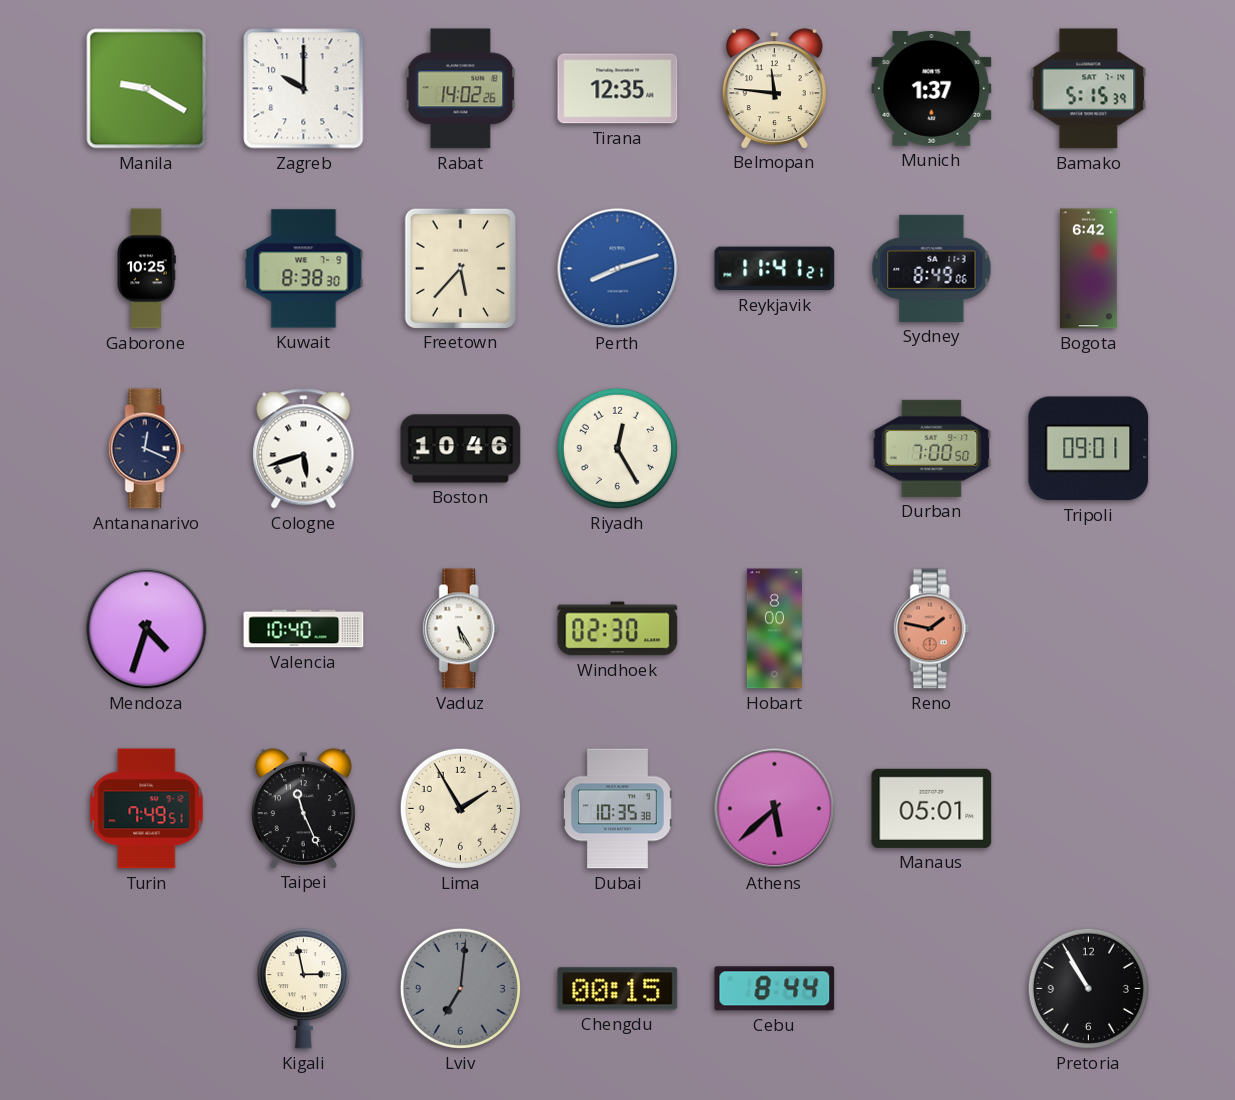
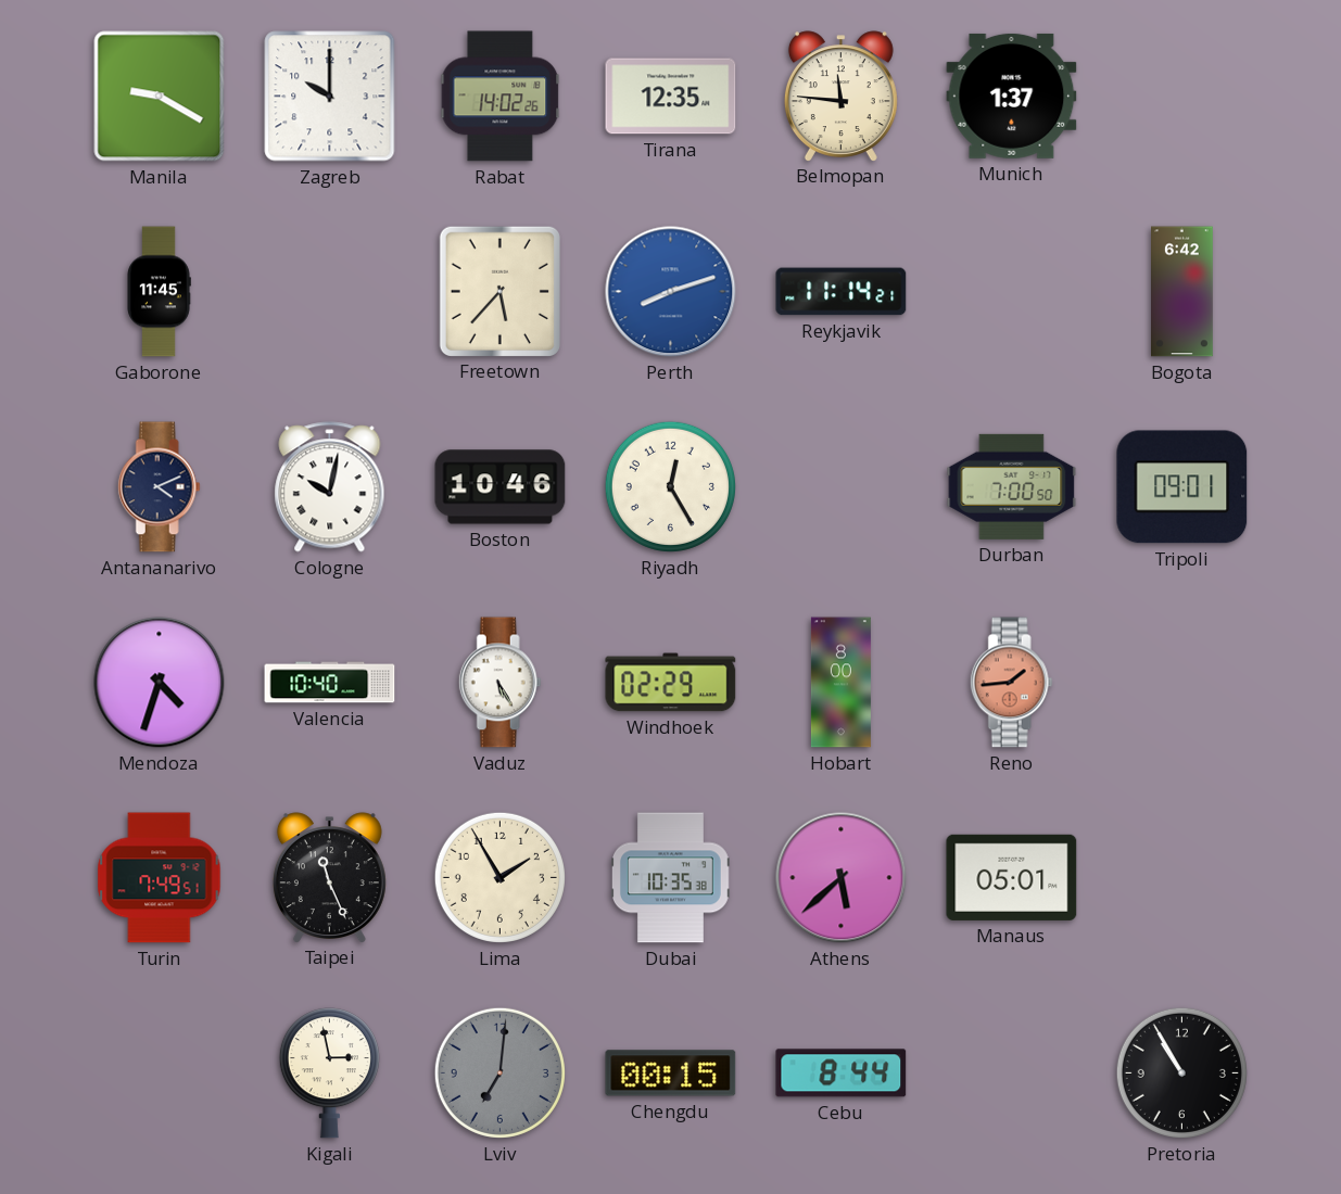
Bamako: 5:15 -> none
Gaborone: 10:25 -> 11:45
Kuwait: 8:38 -> none
Reykjavik: 11:41 -> 11:14
Sydney: 8:49 -> none
Antananarivo: 12:19 -> 4:11
Cologne: 5:42 -> 10:02
Windhoek: 02:30 -> 02:29
Reno: 1:47 -> 1:44
